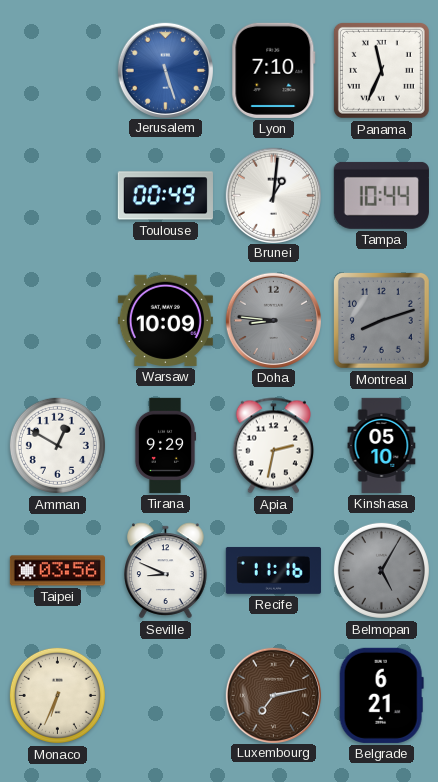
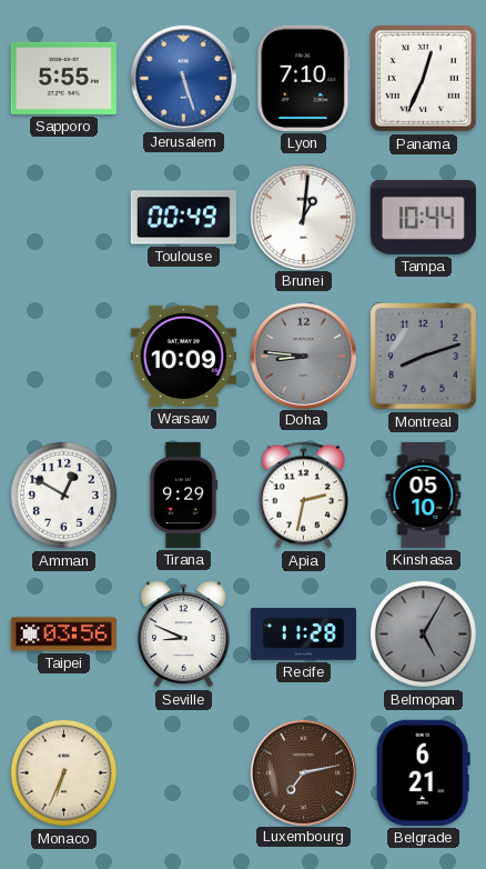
Sapporo: none -> 5:55
Panama: 11:34 -> 12:34
Recife: 11:16 -> 11:28
